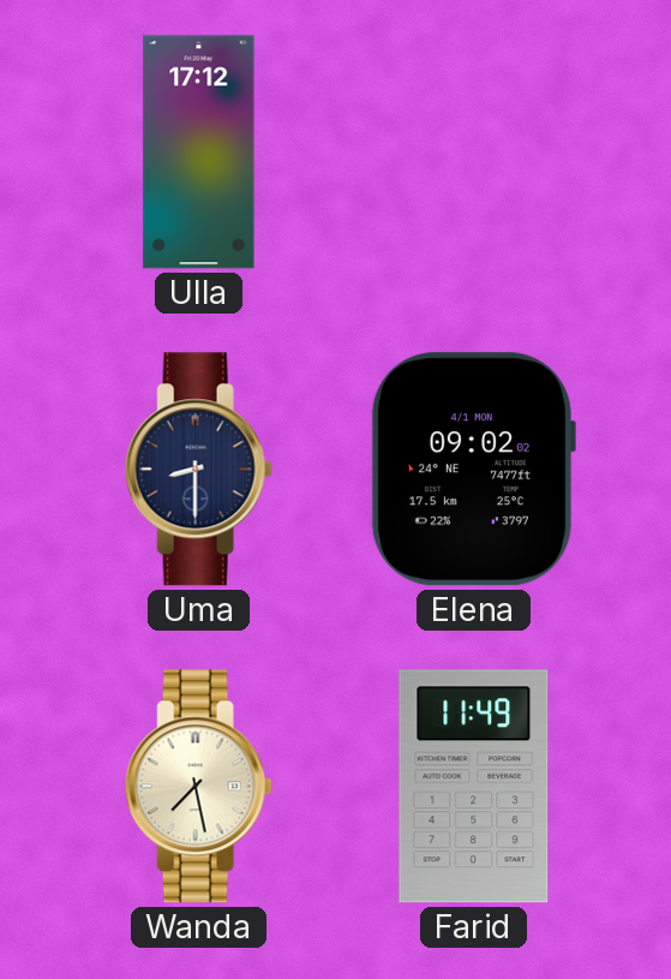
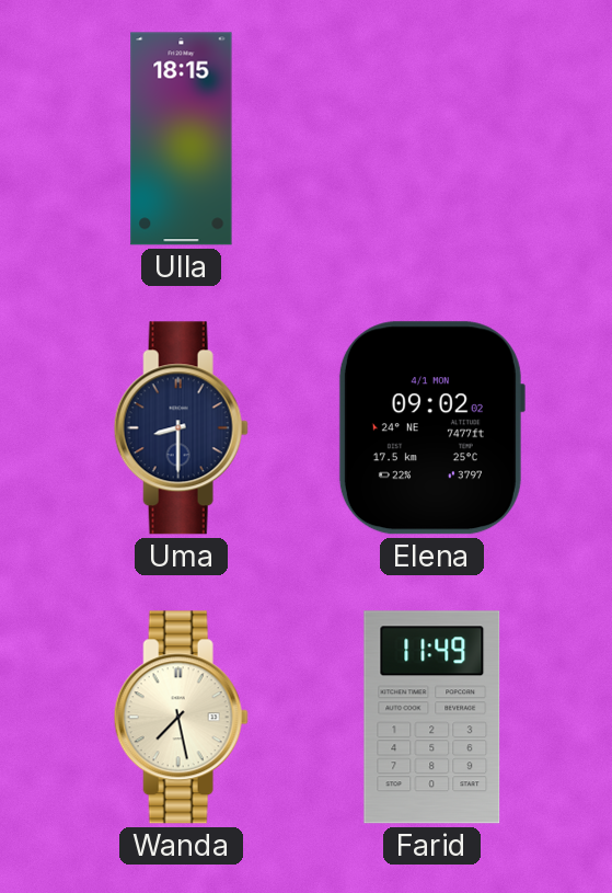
Ulla: 17:12 -> 18:15
